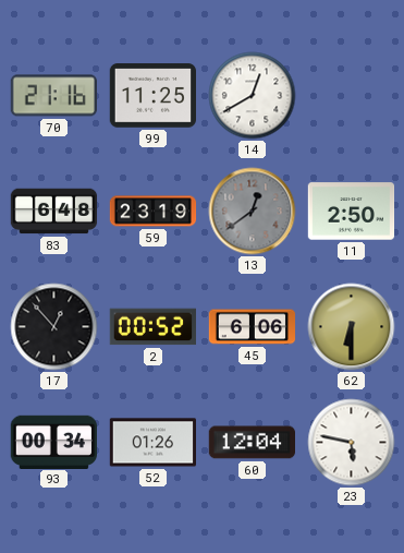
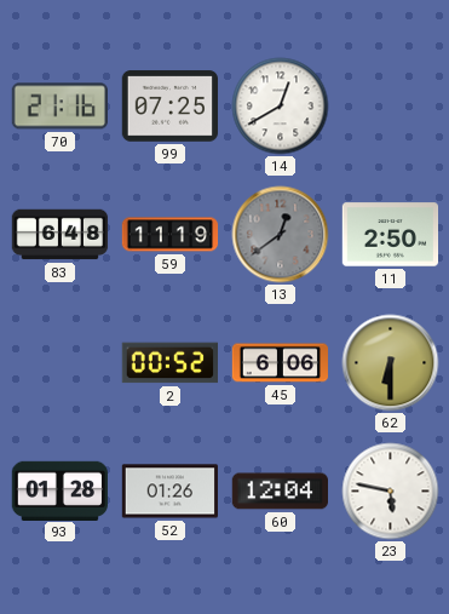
99: 11:25 -> 07:25
59: 23:19 -> 11:19
17: 12:53 -> none
93: 00:34 -> 01:28
